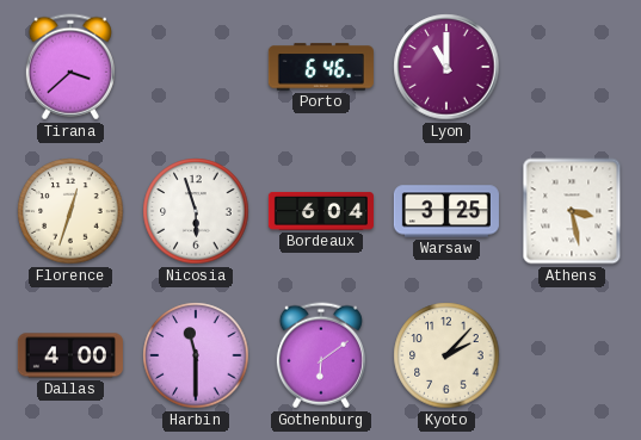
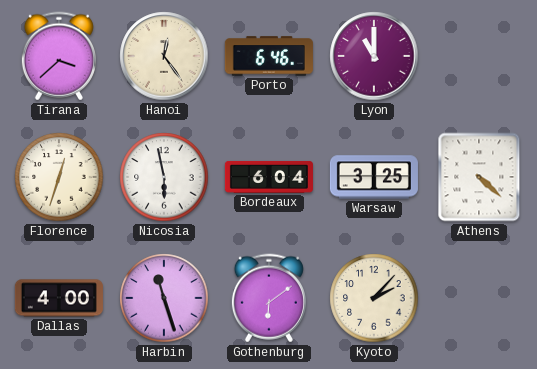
Hanoi: none -> 12:24
Nicosia: 5:57 -> 5:58
Athens: 3:28 -> 4:22
Harbin: 11:30 -> 11:27
